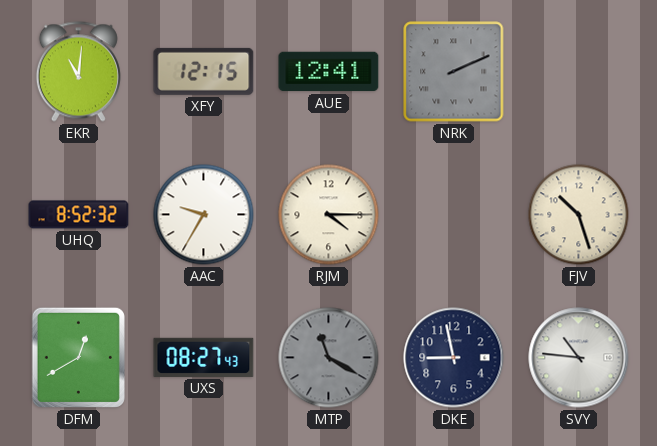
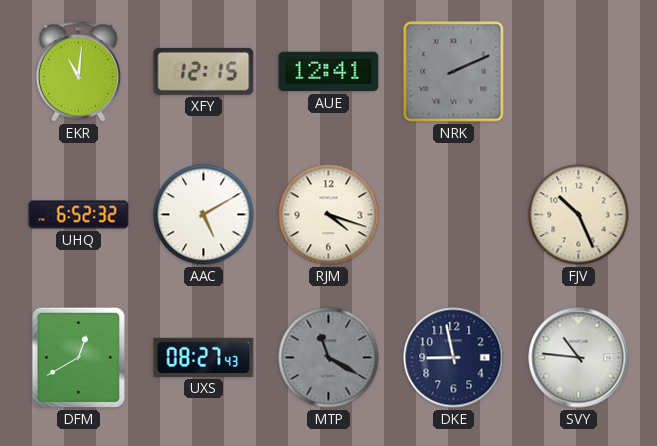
UHQ: 8:52 -> 6:52
AAC: 9:35 -> 5:10
RJM: 4:15 -> 4:18
FJV: 10:27 -> 10:26
